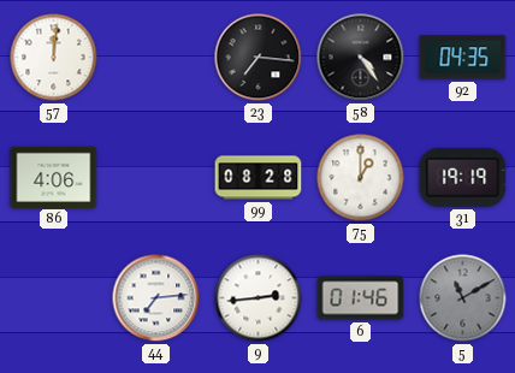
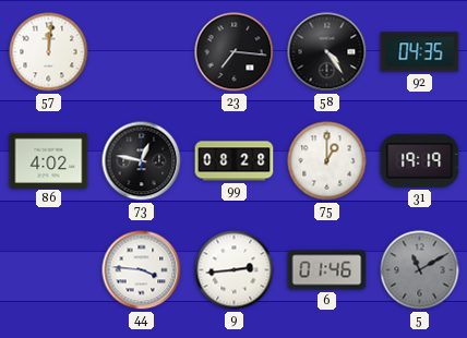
86: 4:06 -> 4:02
73: none -> 12:47
44: 7:14 -> 3:46
